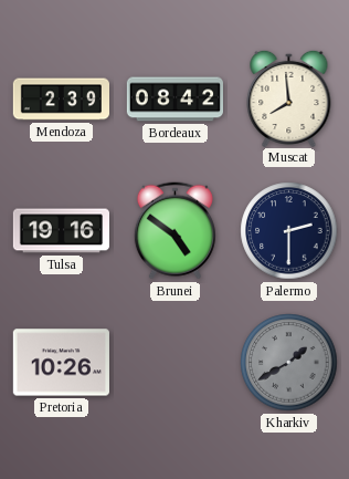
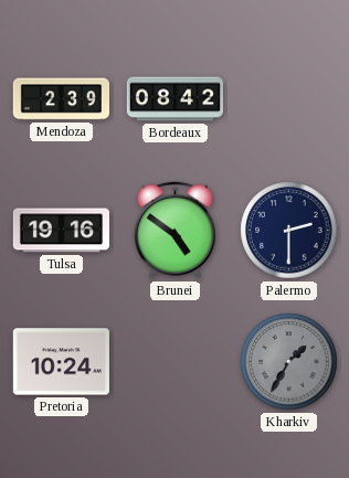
Muscat: 7:59 -> none
Pretoria: 10:26 -> 10:24
Kharkiv: 1:40 -> 1:35
